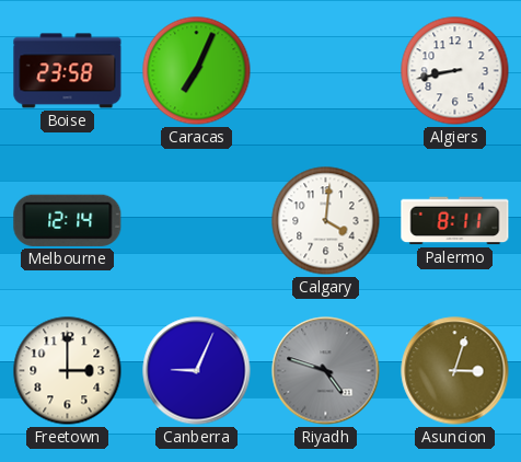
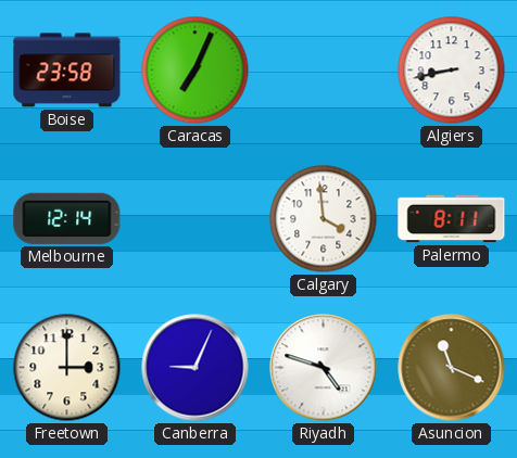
Calgary: 4:01 -> 3:59
Riyadh dial: grey -> white
Asuncion: 3:03 -> 11:19
